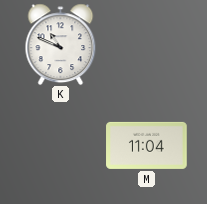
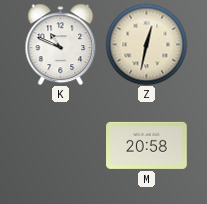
Z: none -> 12:32
M: 11:04 -> 20:58
